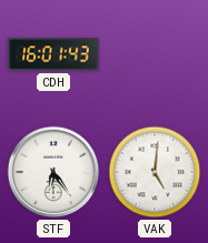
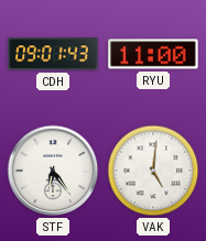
CDH: 16:01 -> 09:01
RYU: none -> 11:00
